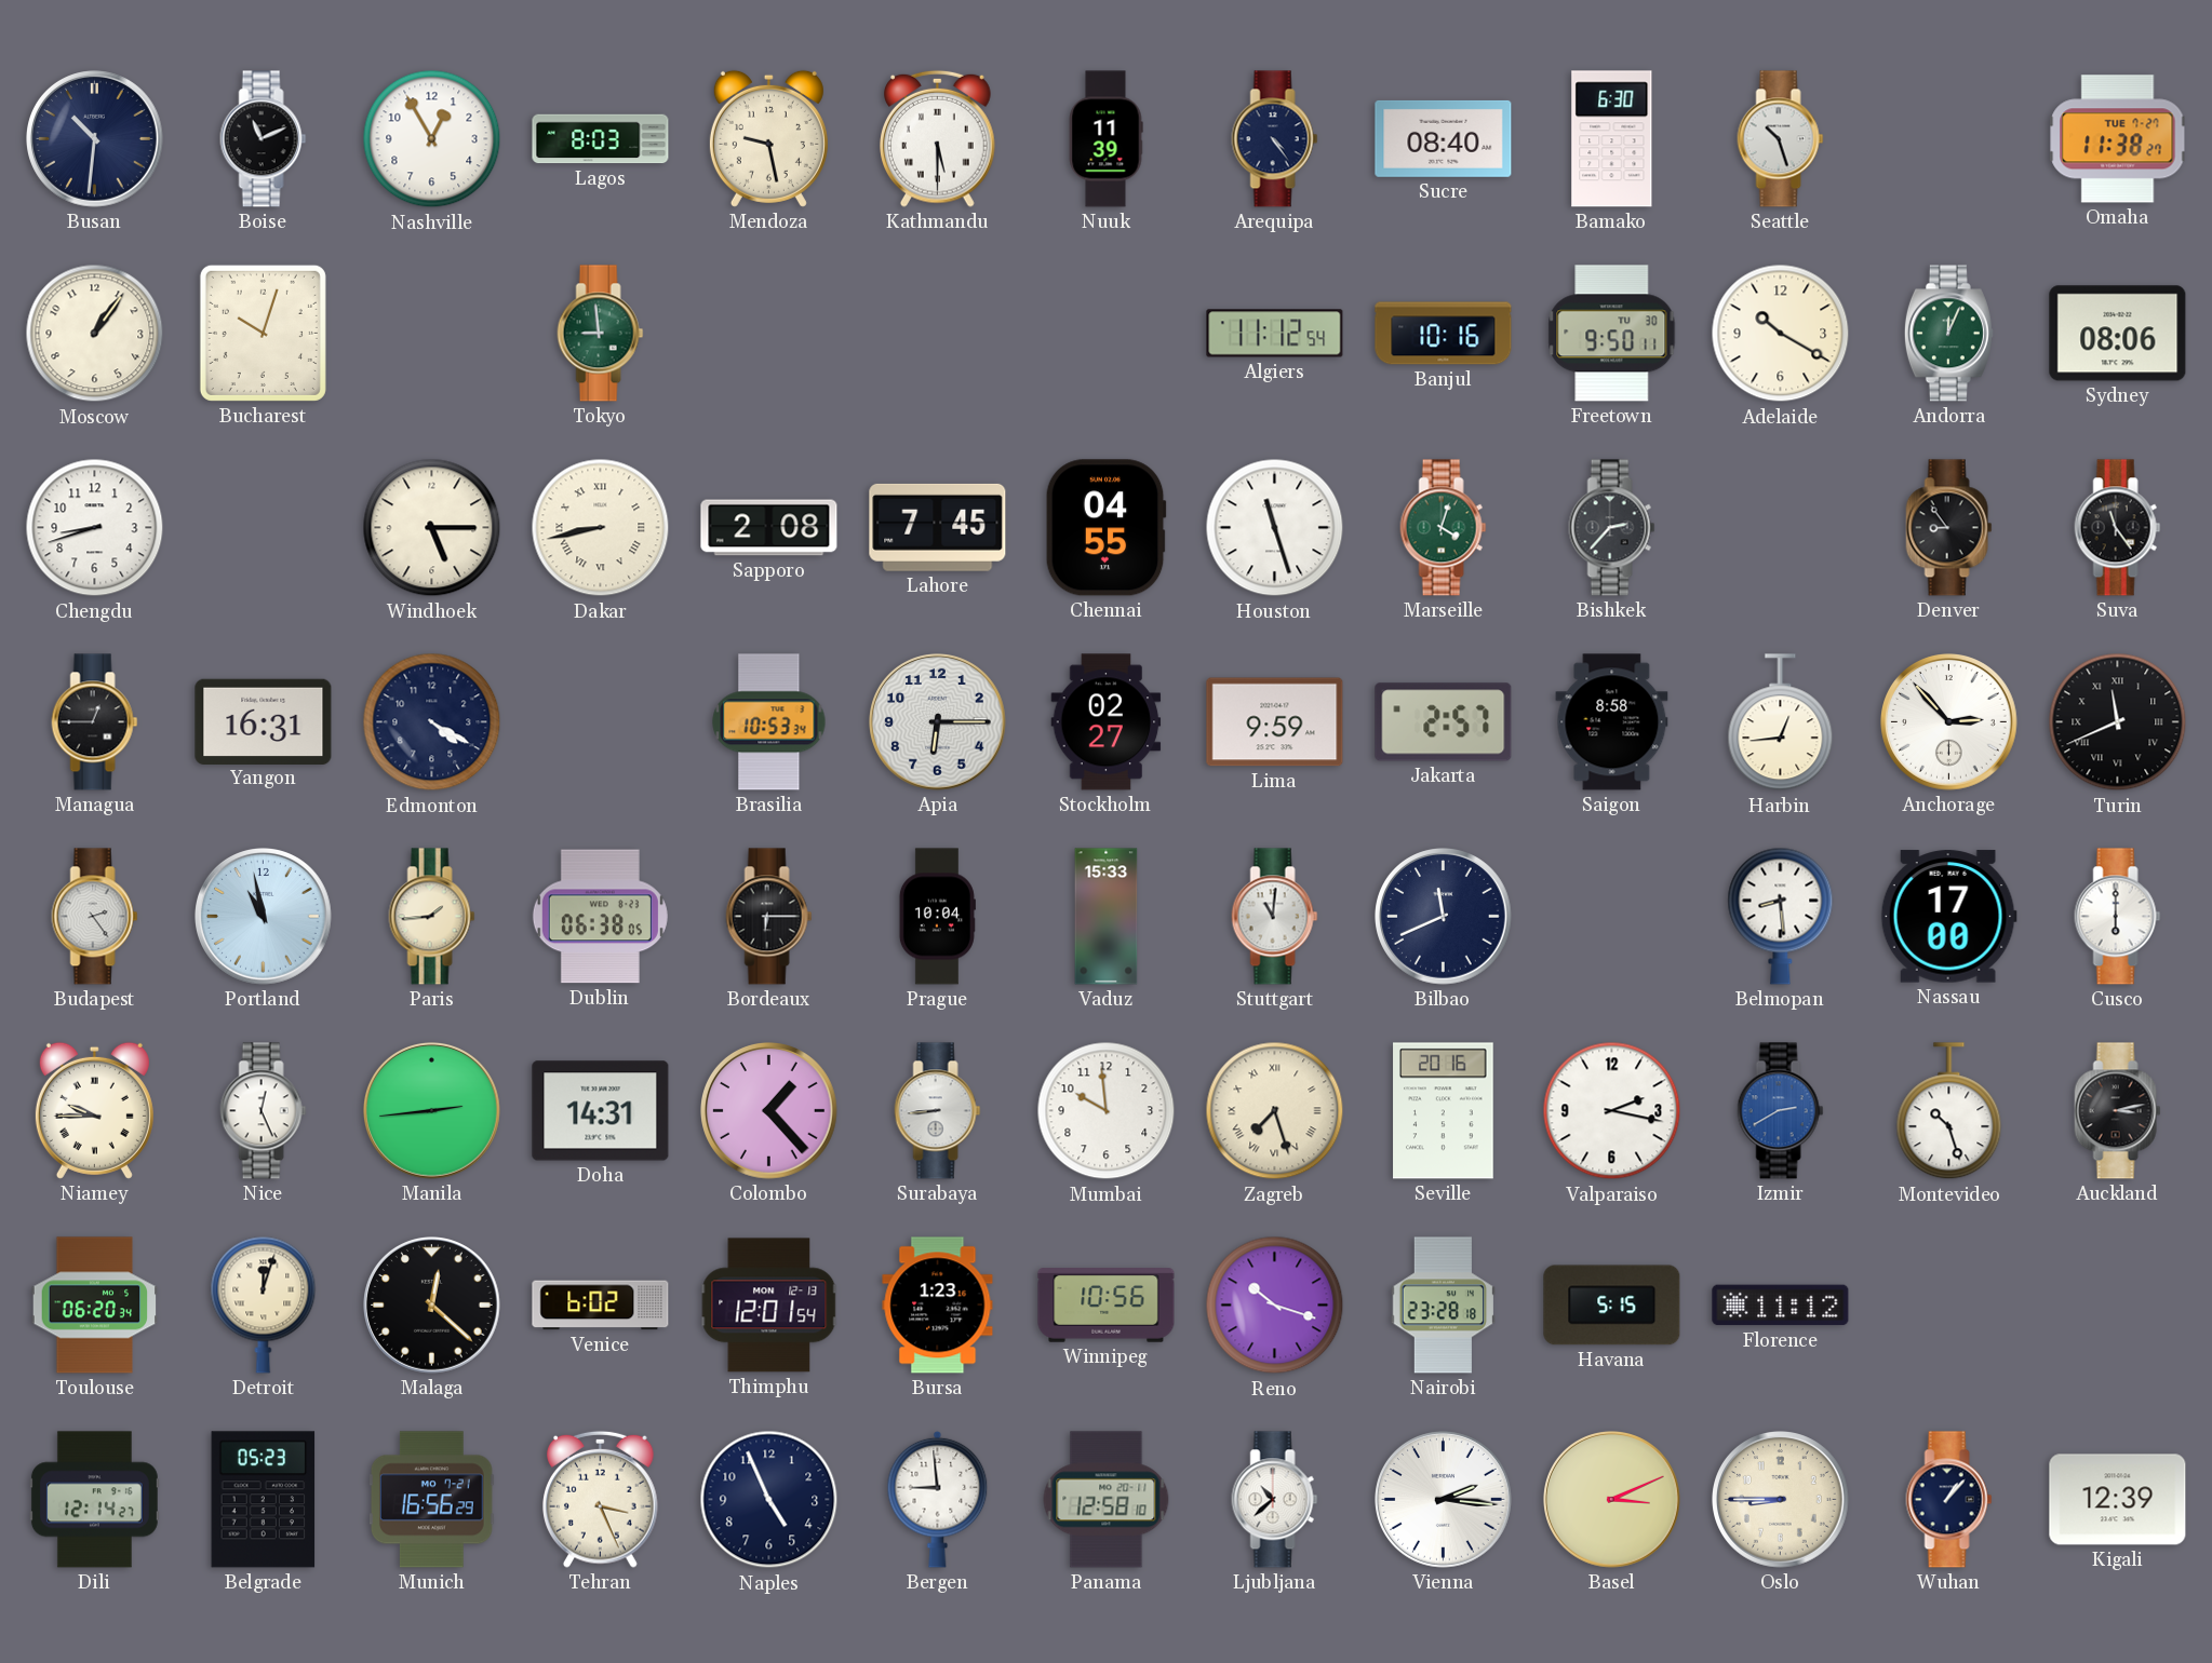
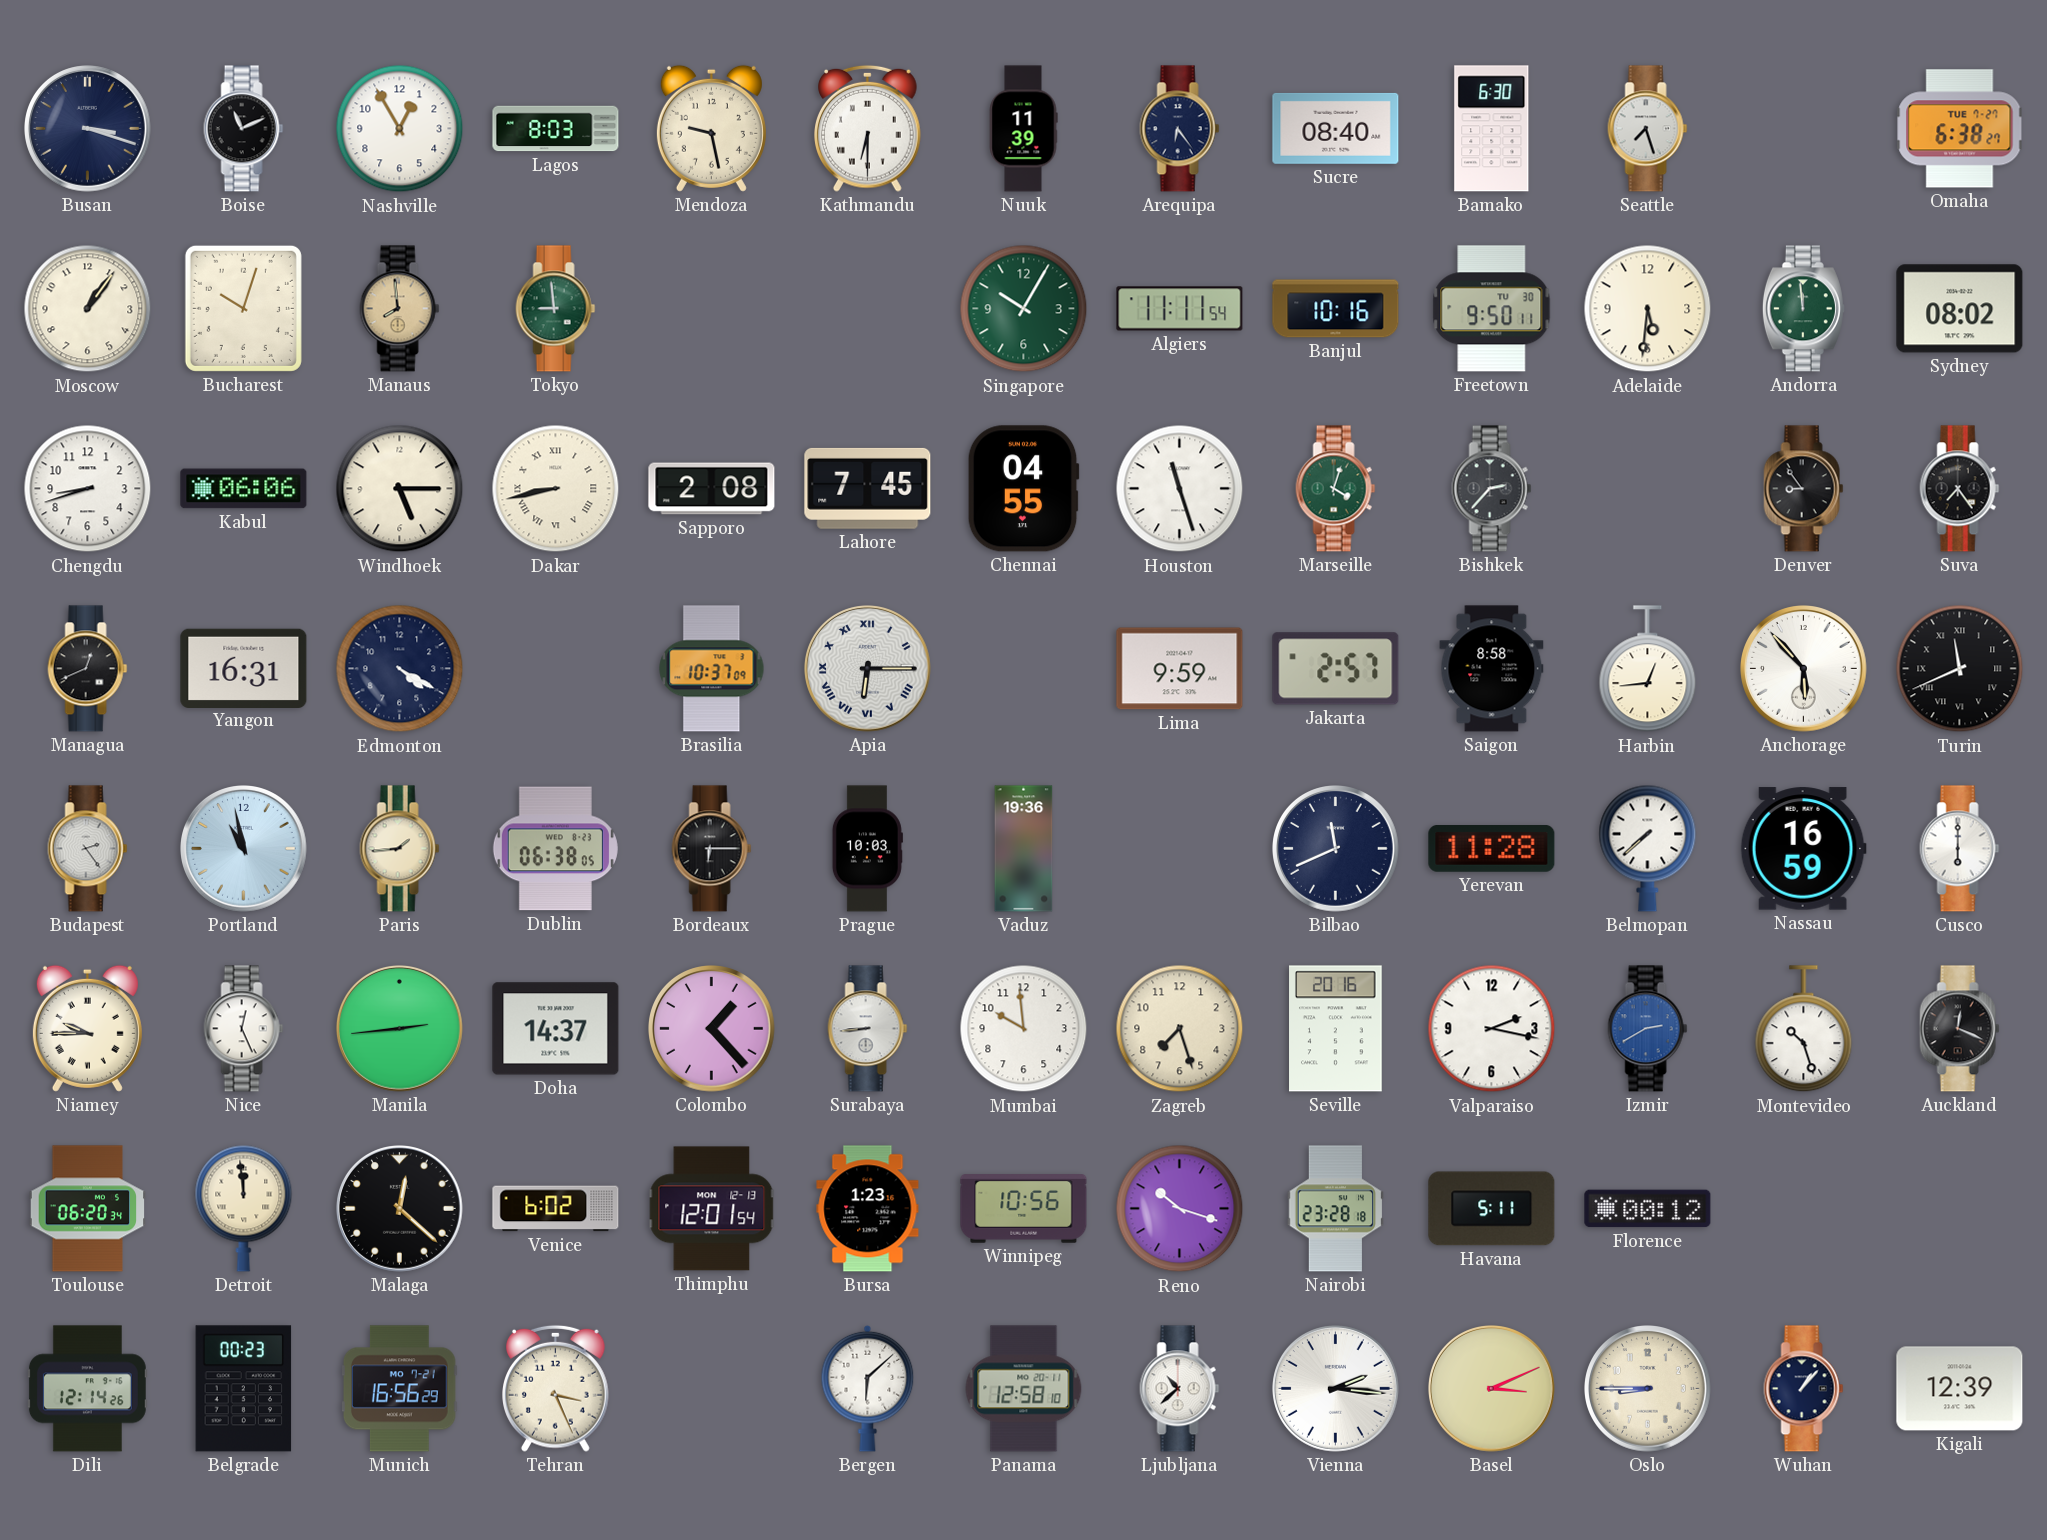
Busan: 10:31 -> 3:18
Kathmandu: 5:30 -> 6:30
Arequipa: 4:24 -> 6:24
Seattle: 10:27 -> 7:27
Omaha: 11:38 -> 6:38
Manaus: none -> 7:59
Singapore: none -> 10:05
Algiers: 11:12 -> 11:11
Adelaide: 10:20 -> 5:31
Andorra: 12:04 -> 11:59
Sydney: 08:06 -> 08:02
Kabul: none -> 06:06
Suva: 11:24 -> 7:24
Managua: 12:45 -> 12:41
Brasilia: 10:53 -> 10:37
Apia numerals: Arabic -> Roman
Stockholm: 02:27 -> none
Anchorage: 2:53 -> 5:53
Prague: 10:04 -> 10:03
Vaduz: 15:33 -> 19:36
Stuttgart: 11:01 -> none
Yerevan: none -> 11:28
Belmopan: 8:29 -> 7:38
Nassau: 17:00 -> 16:59
Doha: 14:31 -> 14:37
Zagreb numerals: Roman -> Arabic
Auckland: 3:13 -> 12:19
Detroit: 12:03 -> 11:59
Havana: 5:15 -> 5:11
Florence: 11:12 -> 00:12
Dili: 12:14:27 -> 12:14:26
Belgrade: 05:23 -> 00:23
Naples: 4:56 -> none
Bergen: 8:59 -> 6:08
